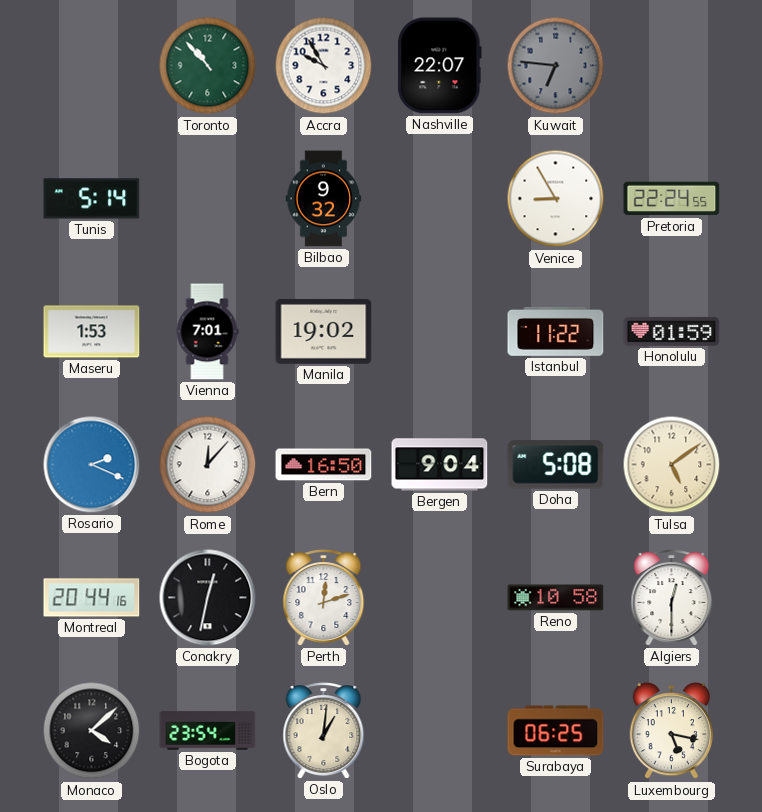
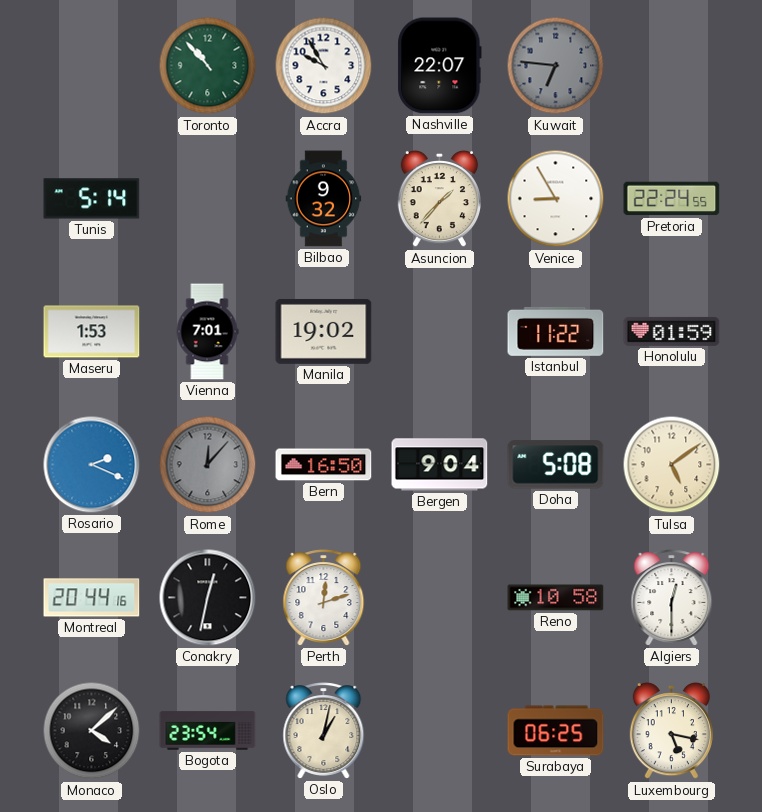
Asuncion: none -> 1:37
Rome dial: white -> grey
Oslo: 1:01 -> 1:02
